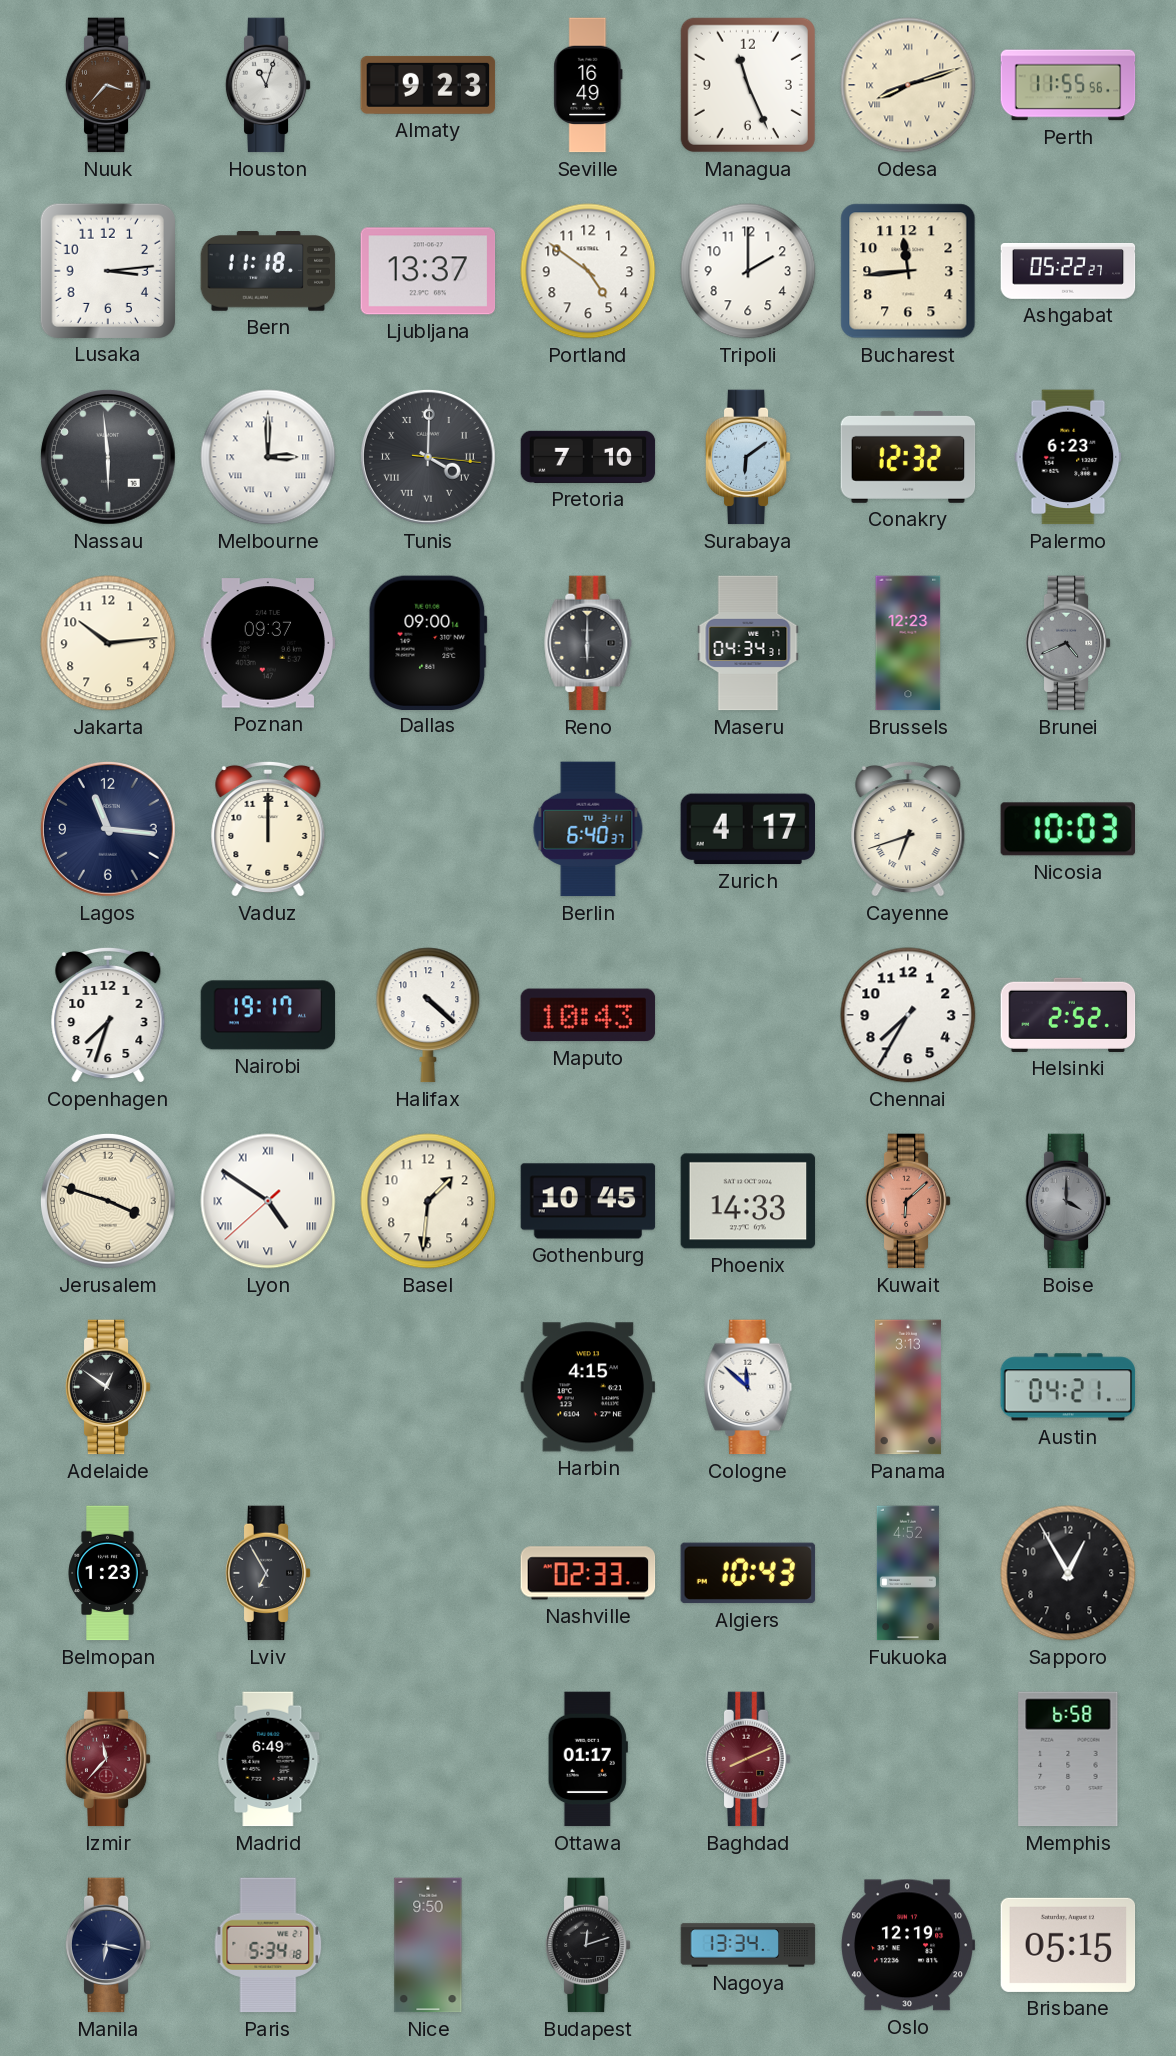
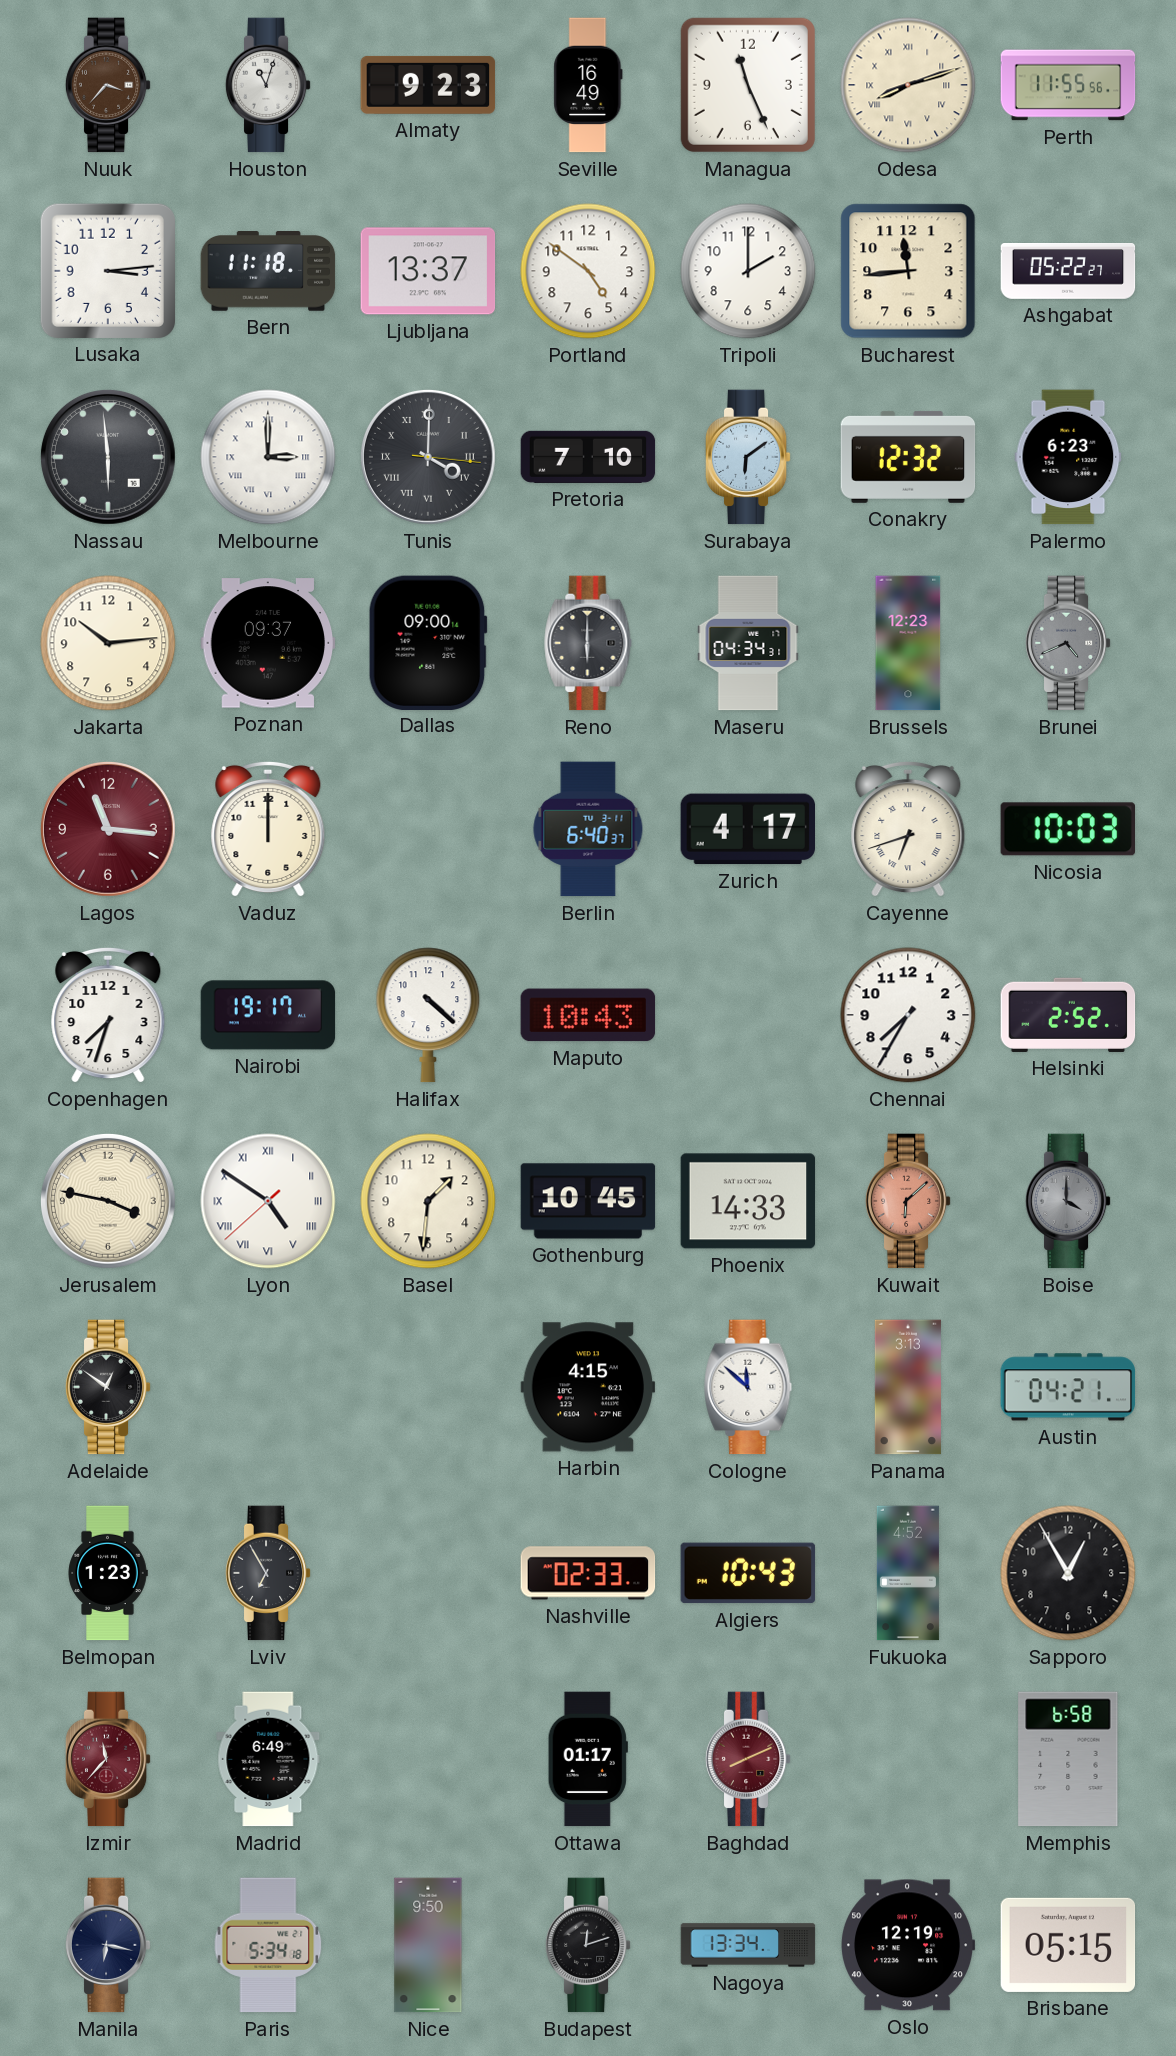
Lagos dial: navy -> burgundy
Jerusalem: 3:48 -> 3:47
